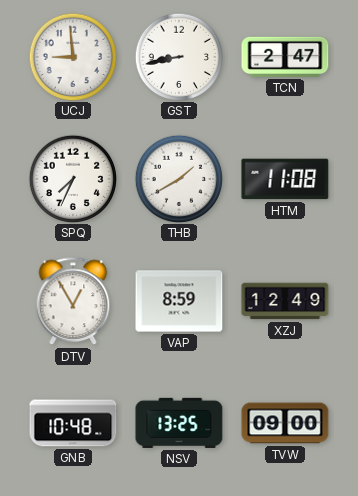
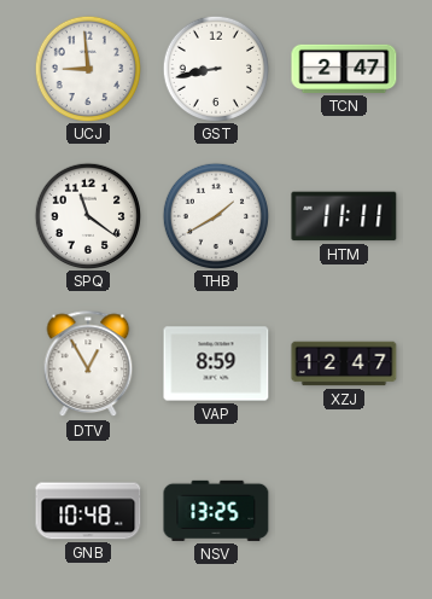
SPQ: 7:34 -> 11:21
HTM: 11:08 -> 11:11
XZJ: 12:49 -> 12:47
TVW: 09:00 -> none
